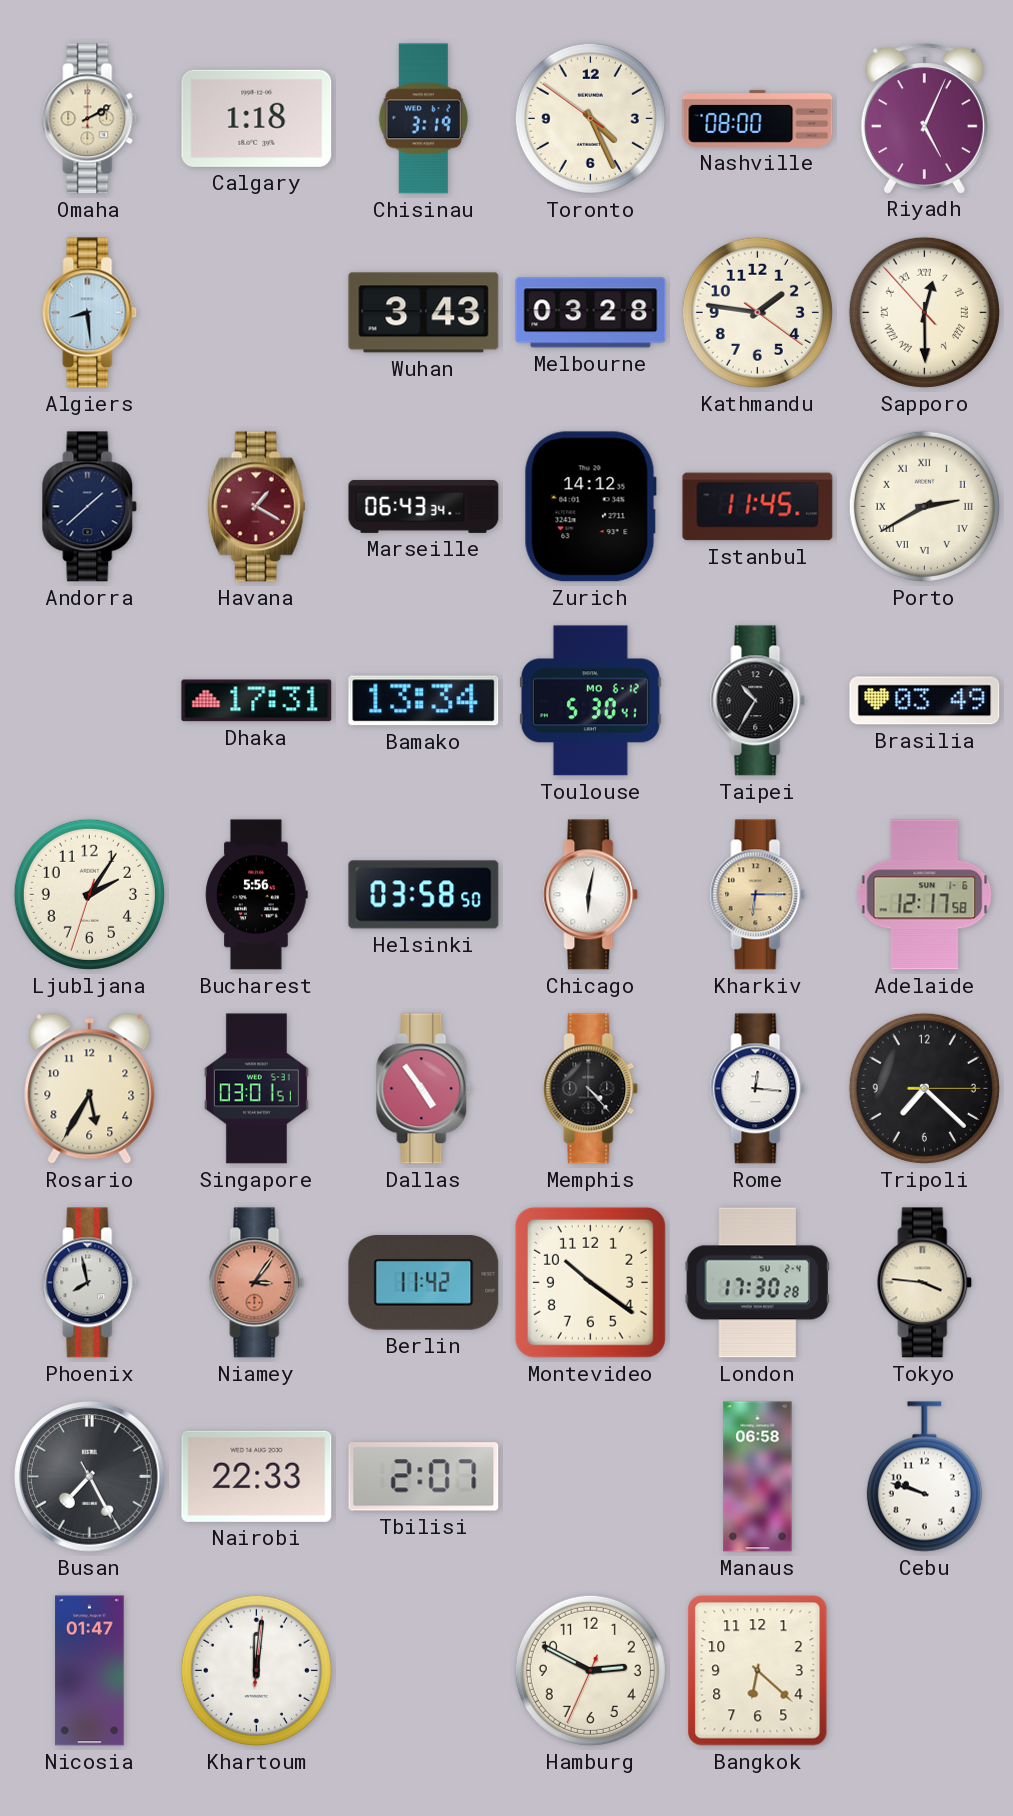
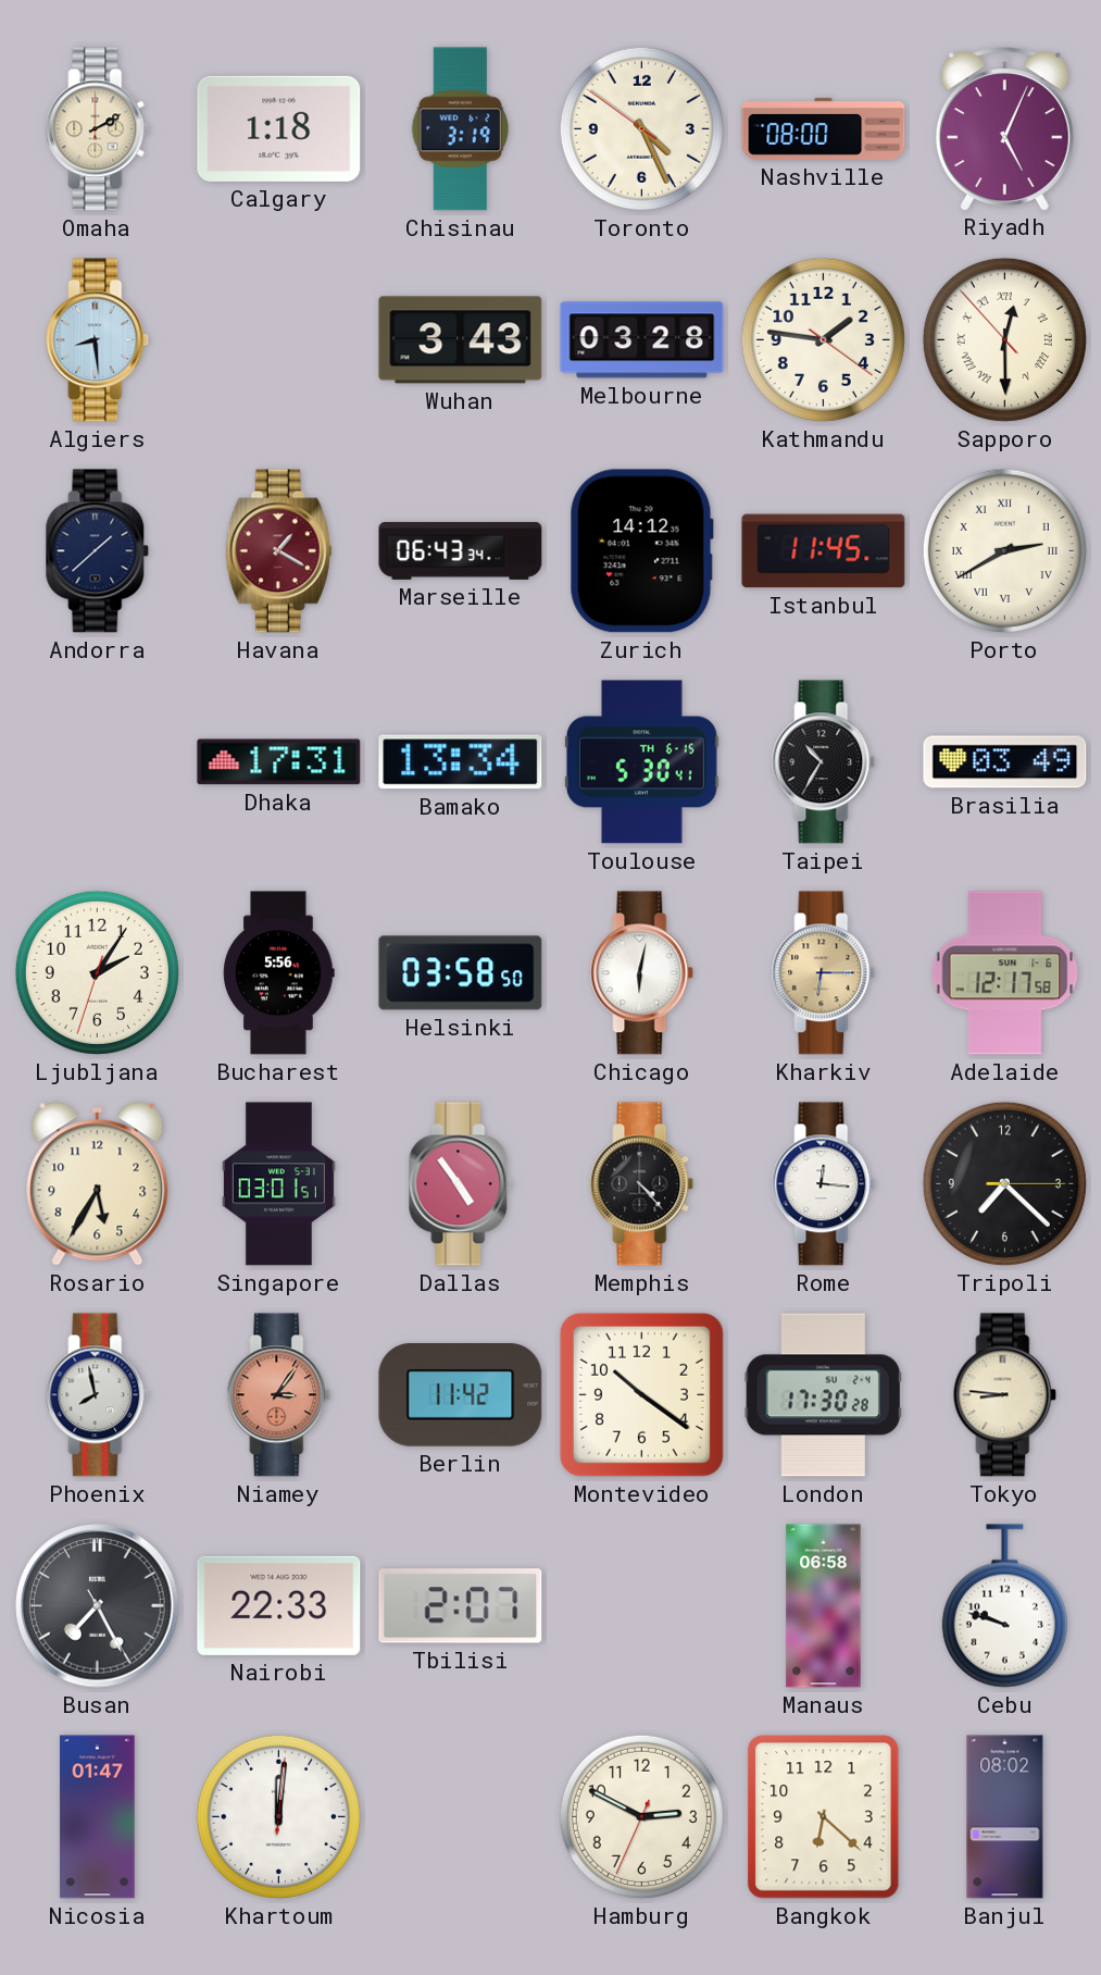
Toulouse date: MO 6-12 -> TH 6-15
Tokyo: 3:46 -> 8:46
Banjul: none -> 08:02
